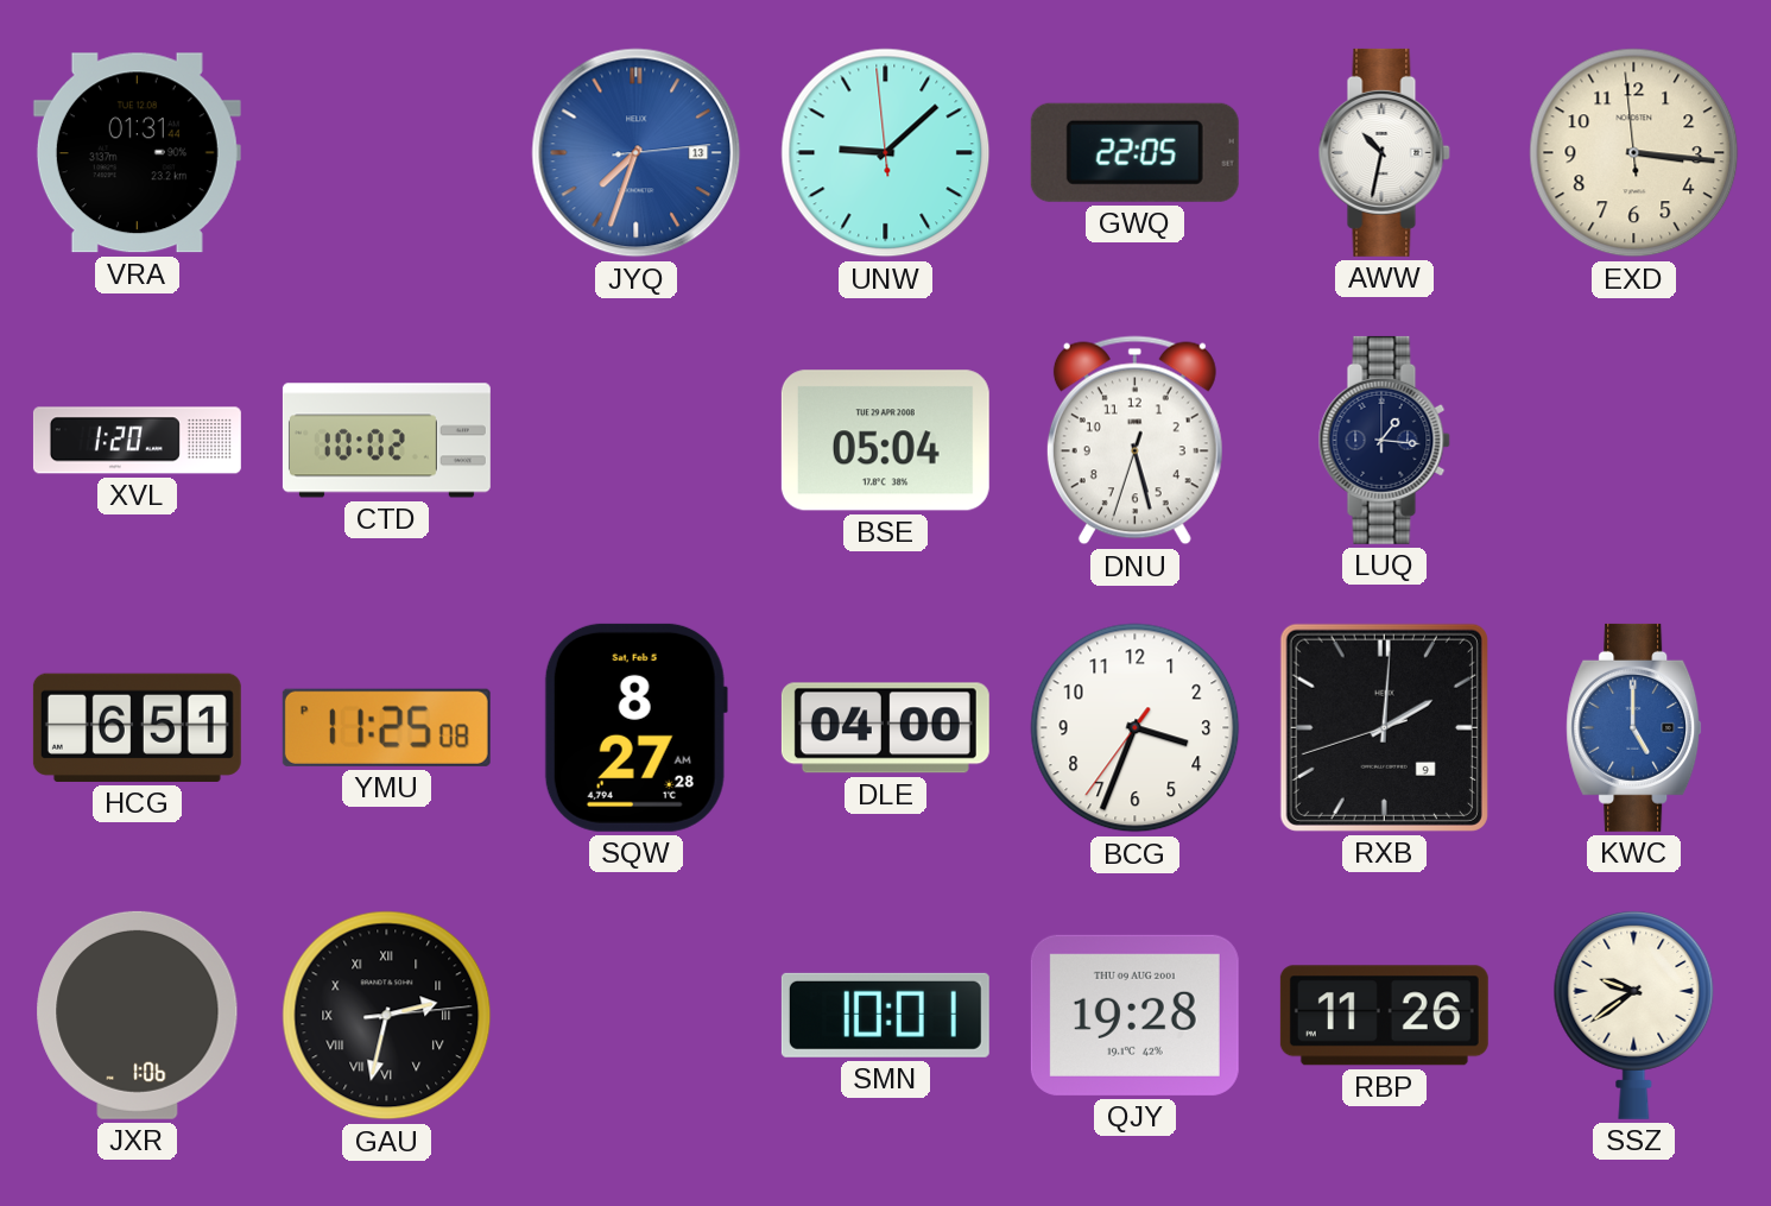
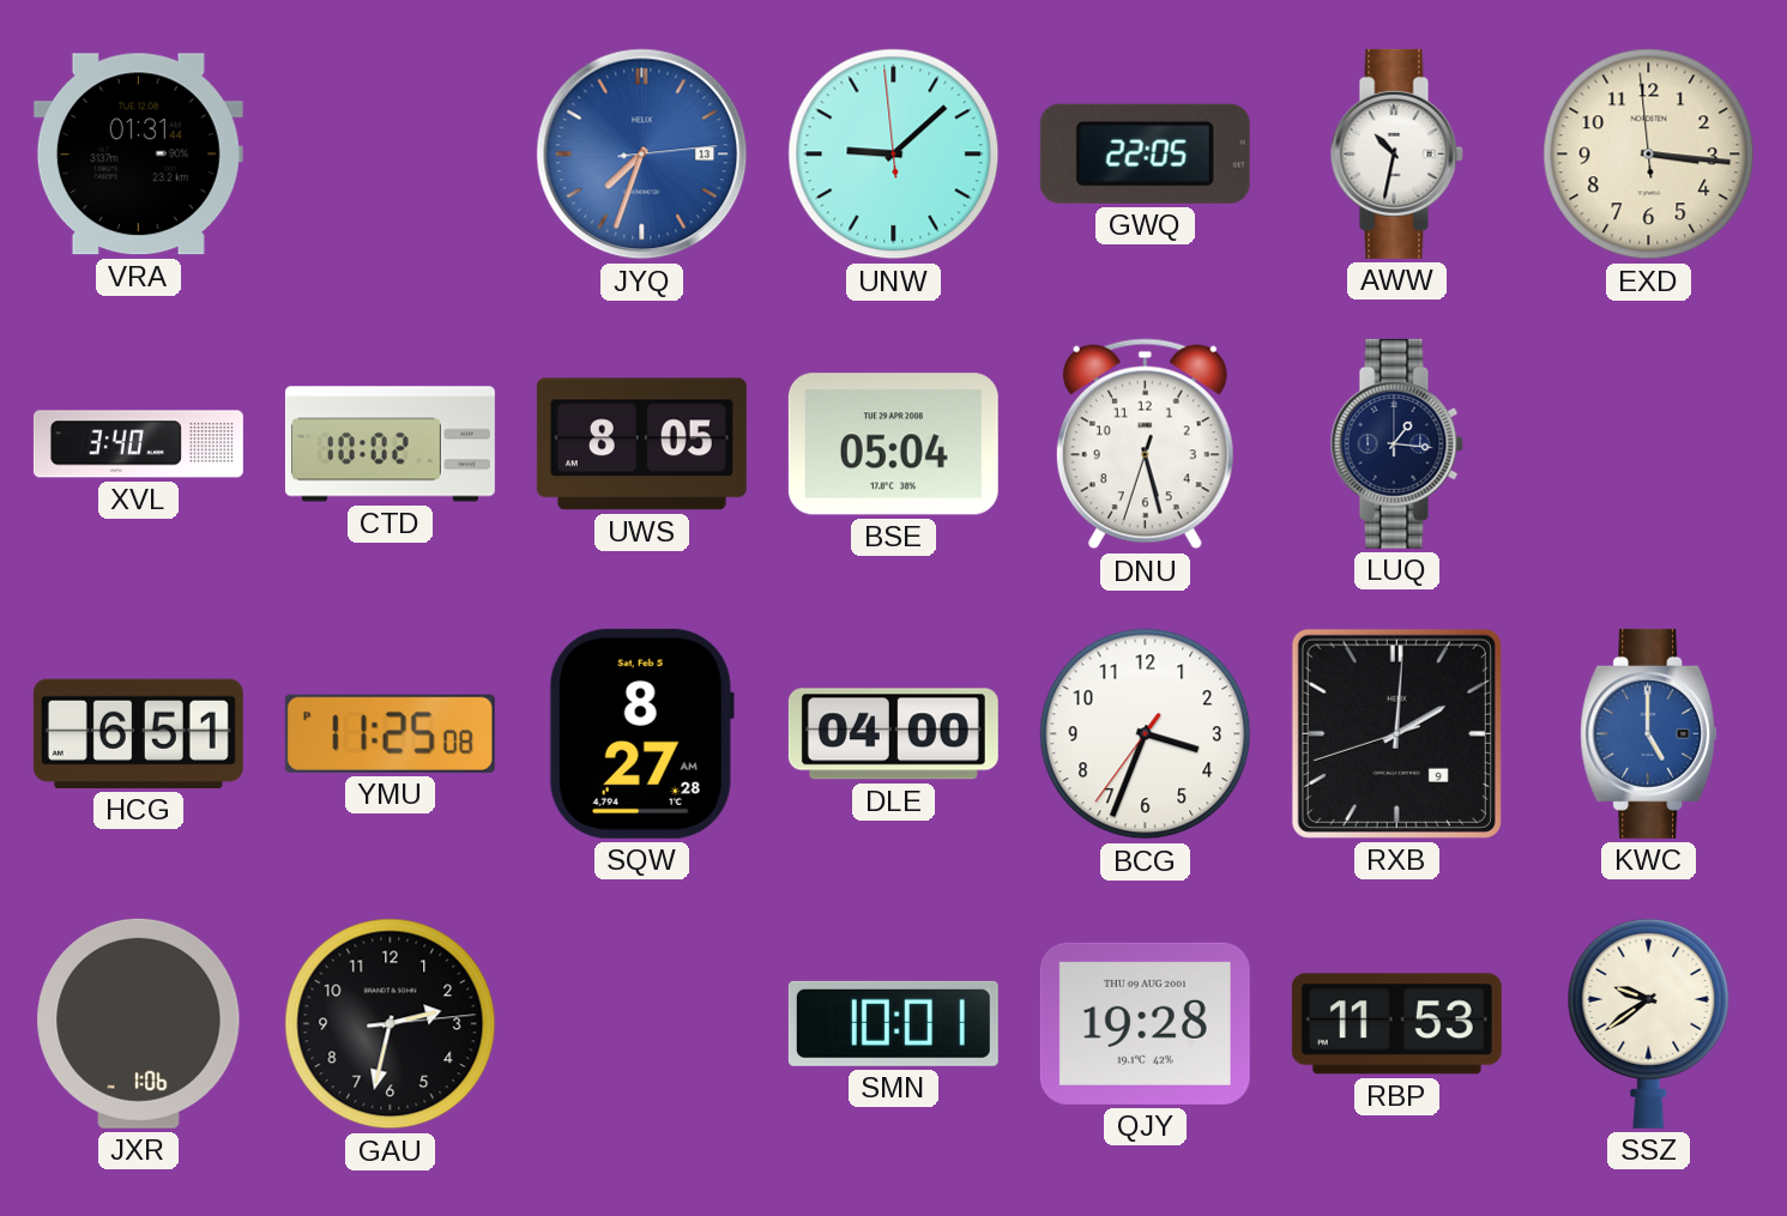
XVL: 1:20 -> 3:40
UWS: none -> 8:05
GAU numerals: Roman -> Arabic
RBP: 11:26 -> 11:53
